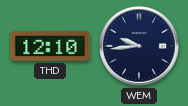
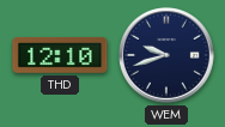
WEM: 9:44 -> 9:42
